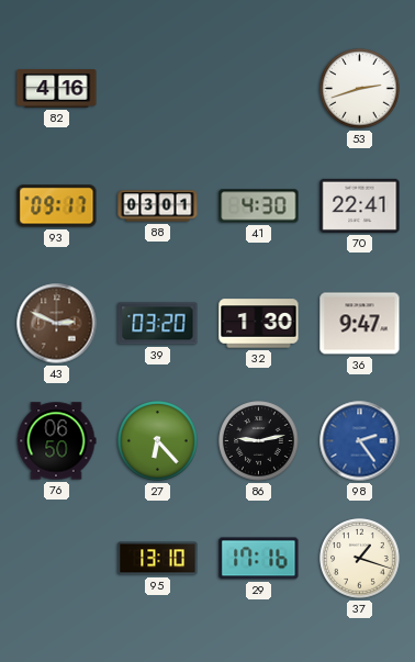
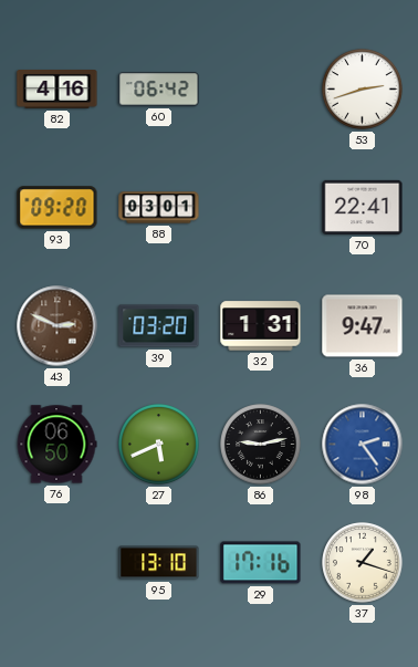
60: none -> 06:42
93: 09:17 -> 09:20
41: 4:30 -> none
32: 1:30 -> 1:31
27: 6:23 -> 5:41
